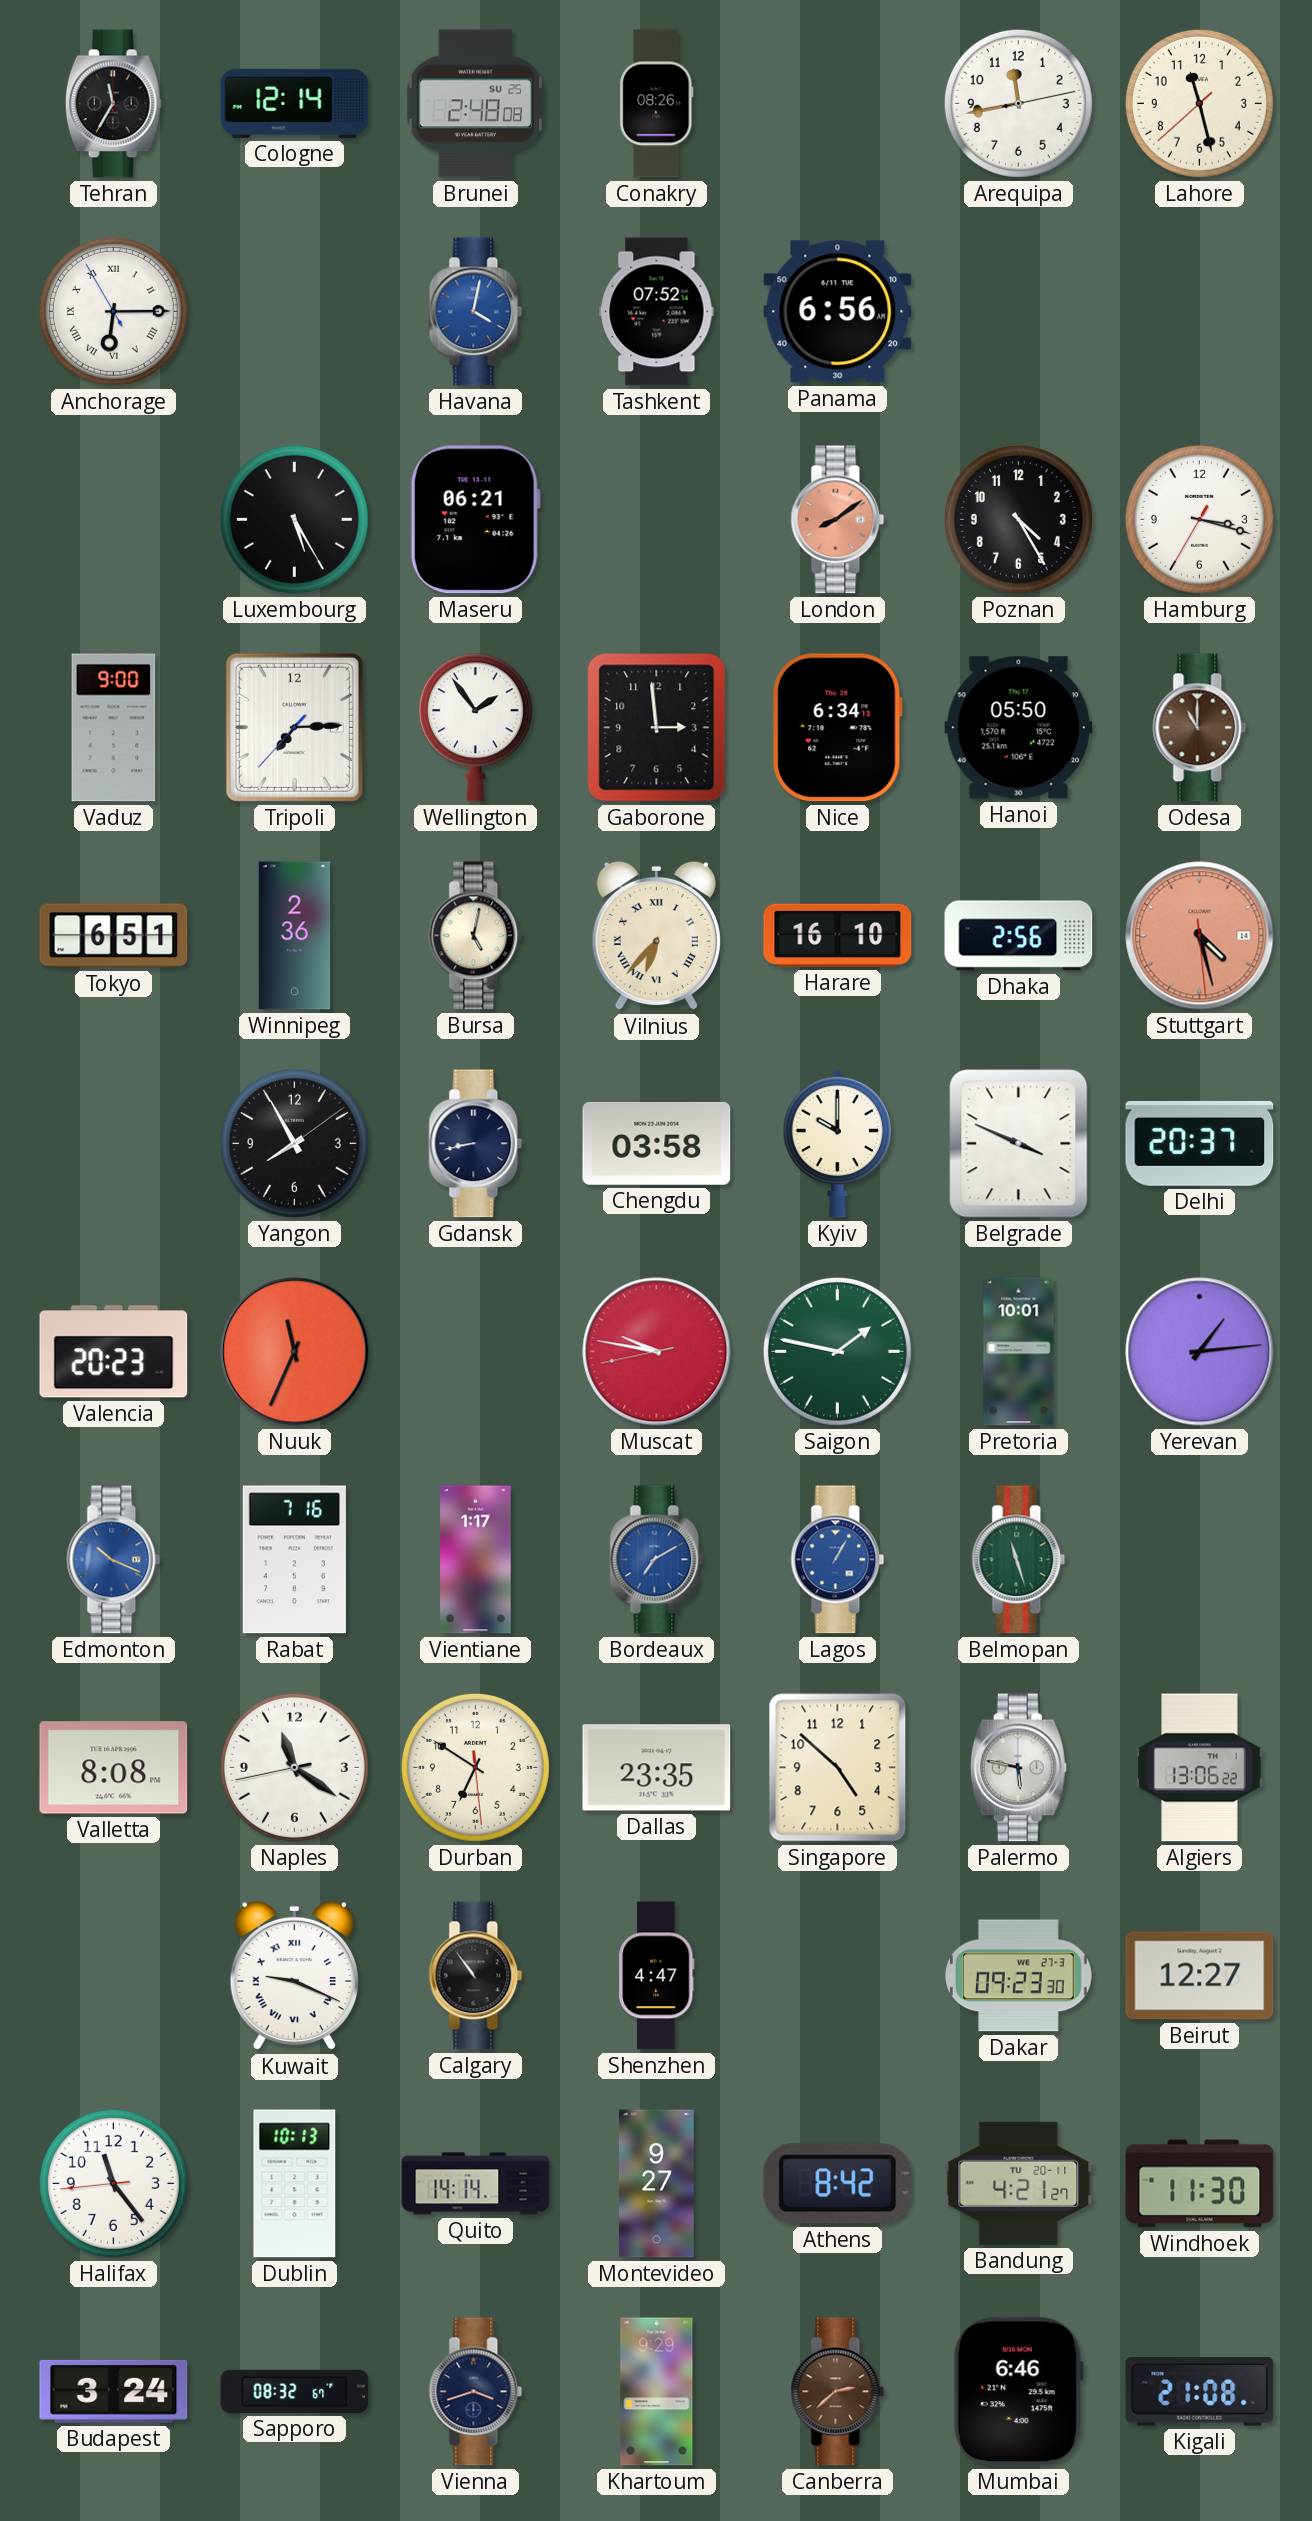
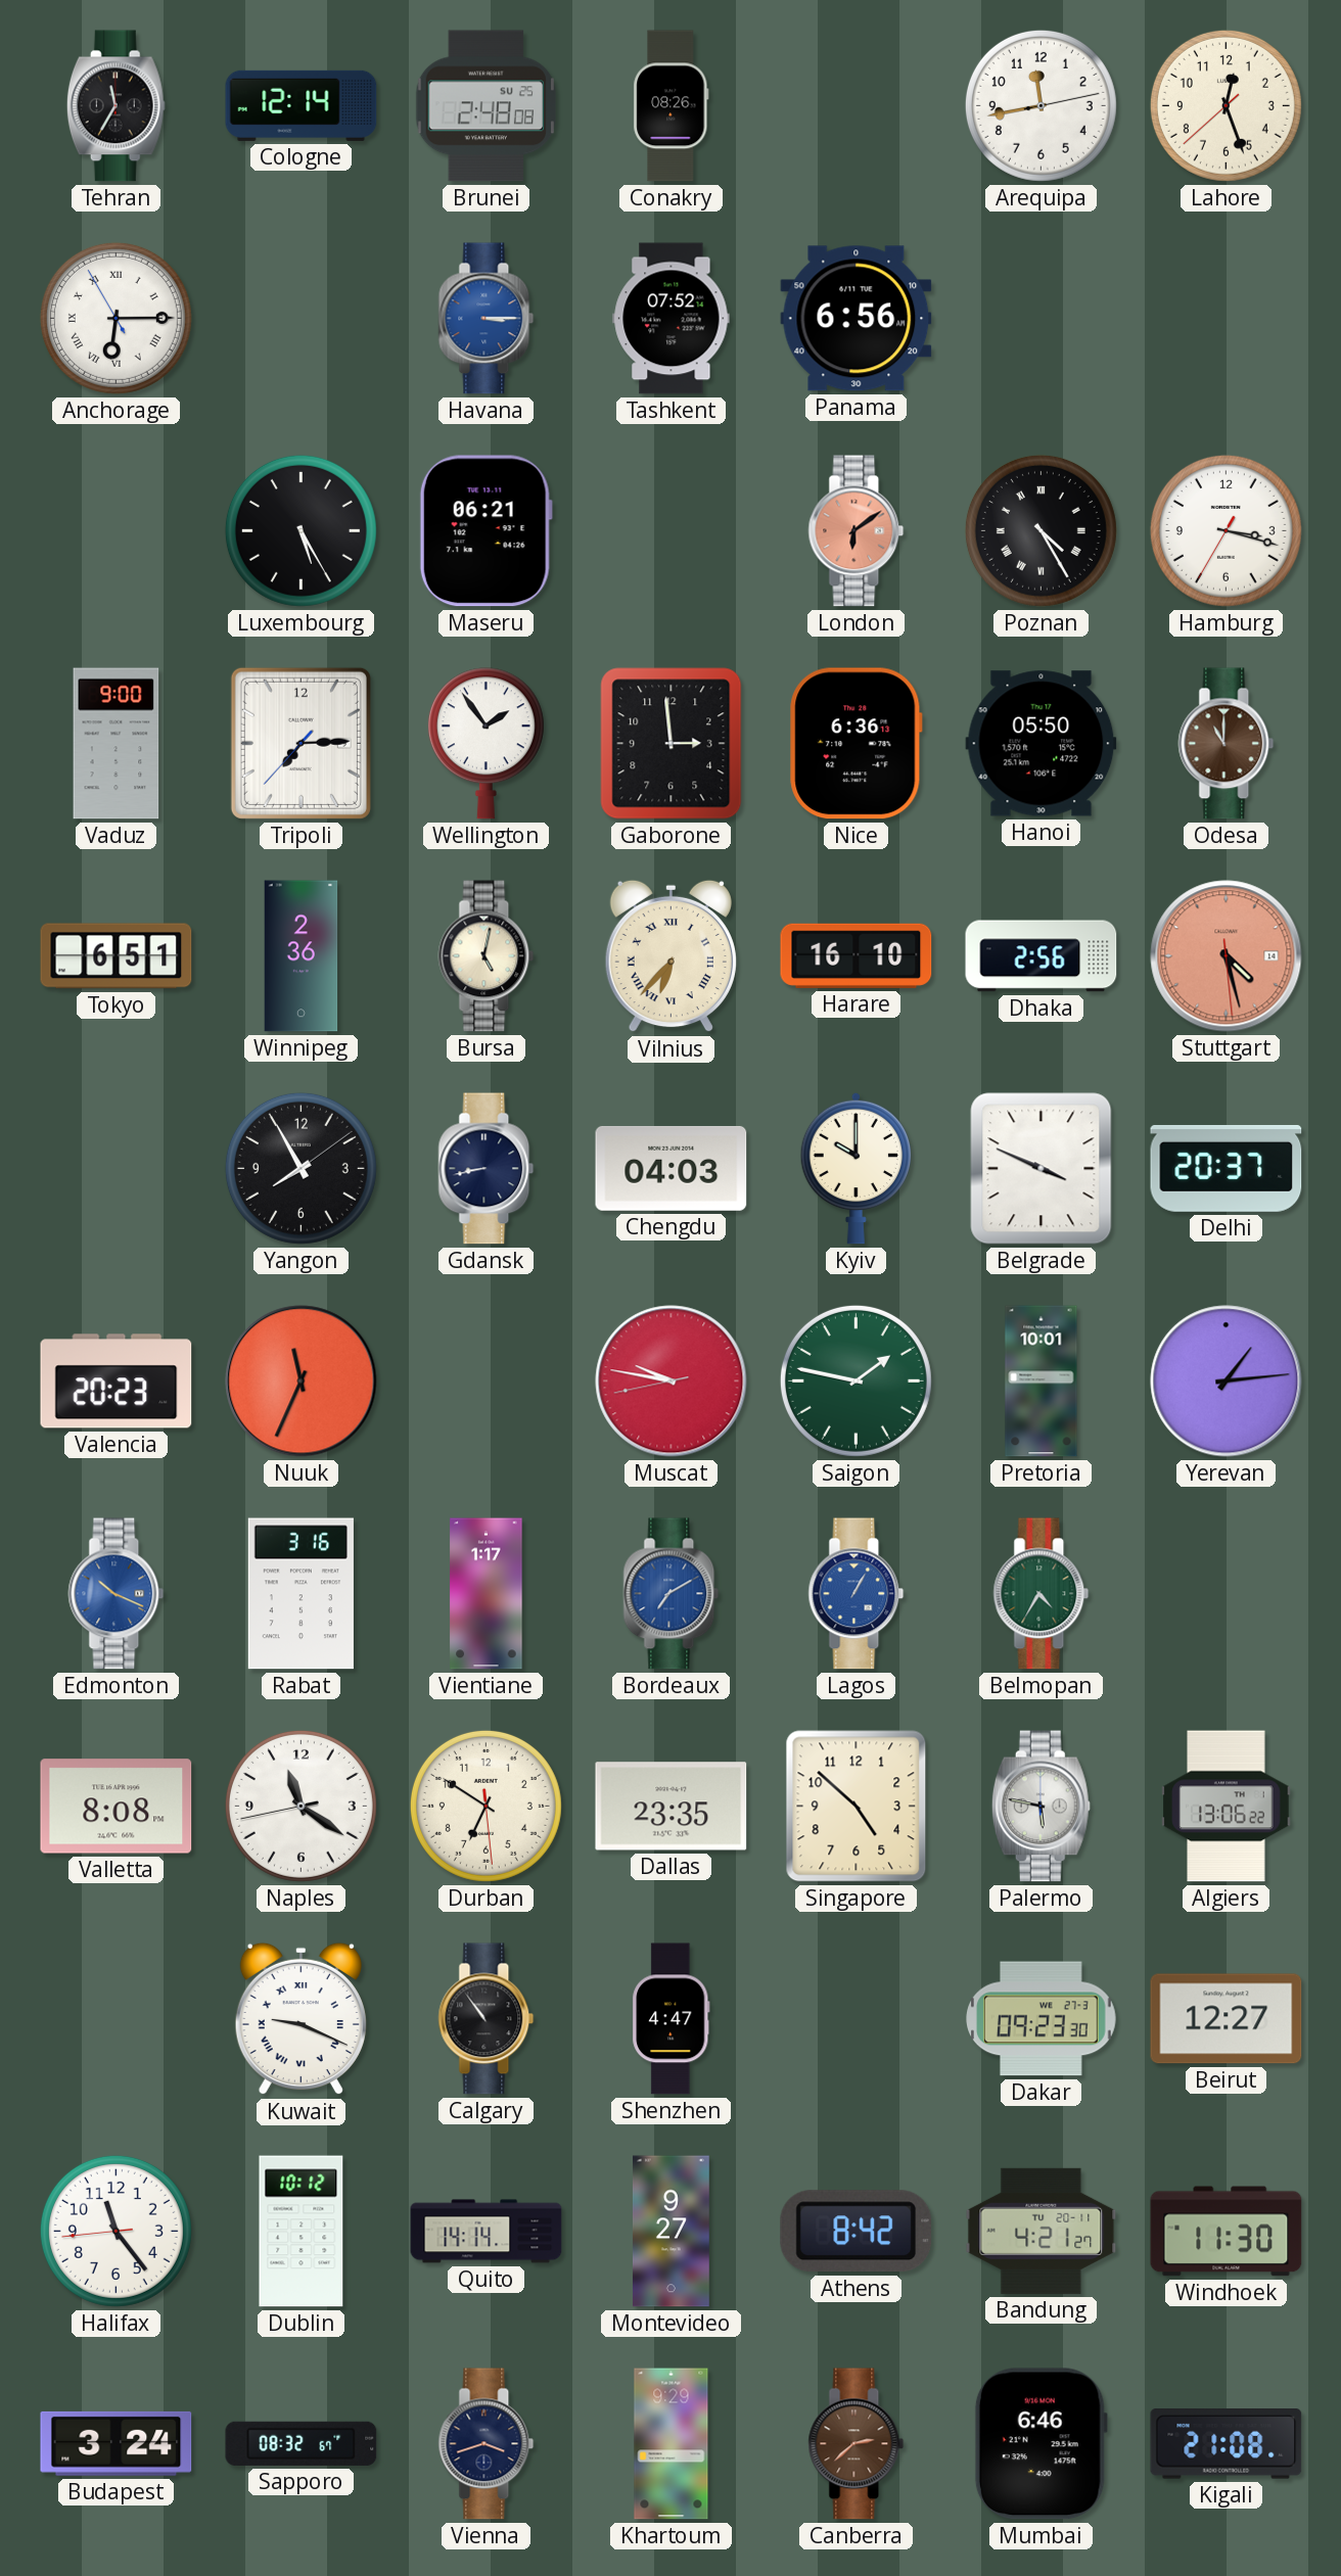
Lahore: 11:27 -> 12:26
Havana: 4:02 -> 3:15
London: 8:09 -> 6:09
Poznan numerals: Arabic -> Roman
Nice: 6:34 -> 6:36
Chengdu: 03:58 -> 04:03
Rabat: 7:16 -> 3:16
Belmopan: 11:27 -> 4:35
Dublin: 10:13 -> 10:12
